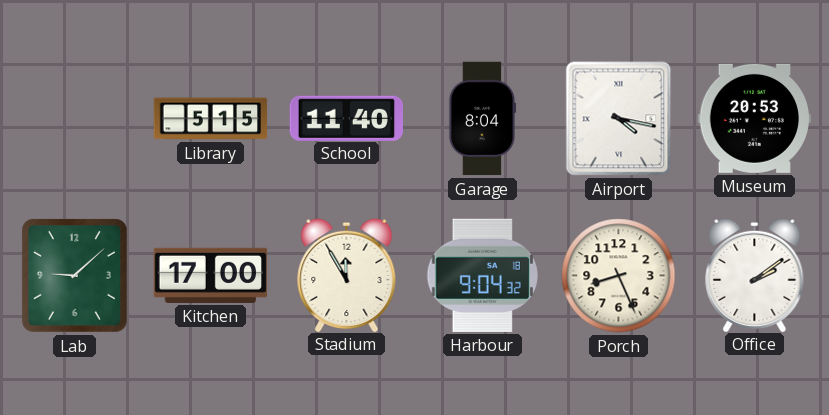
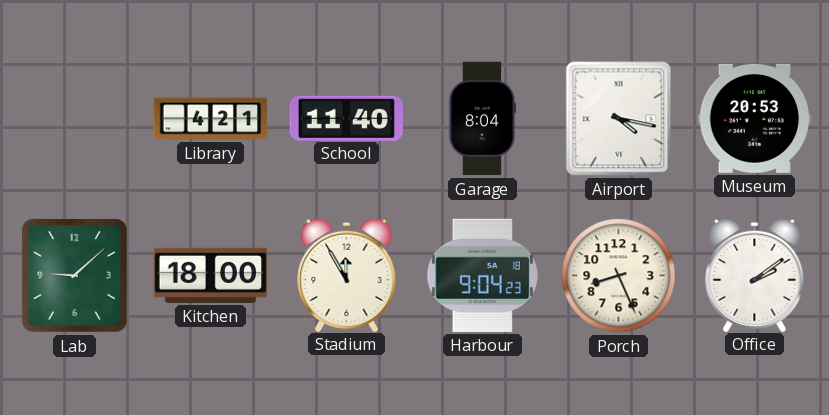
Library: 5:15 -> 4:21
Kitchen: 17:00 -> 18:00
Harbour: 9:04:32 -> 9:04:23
